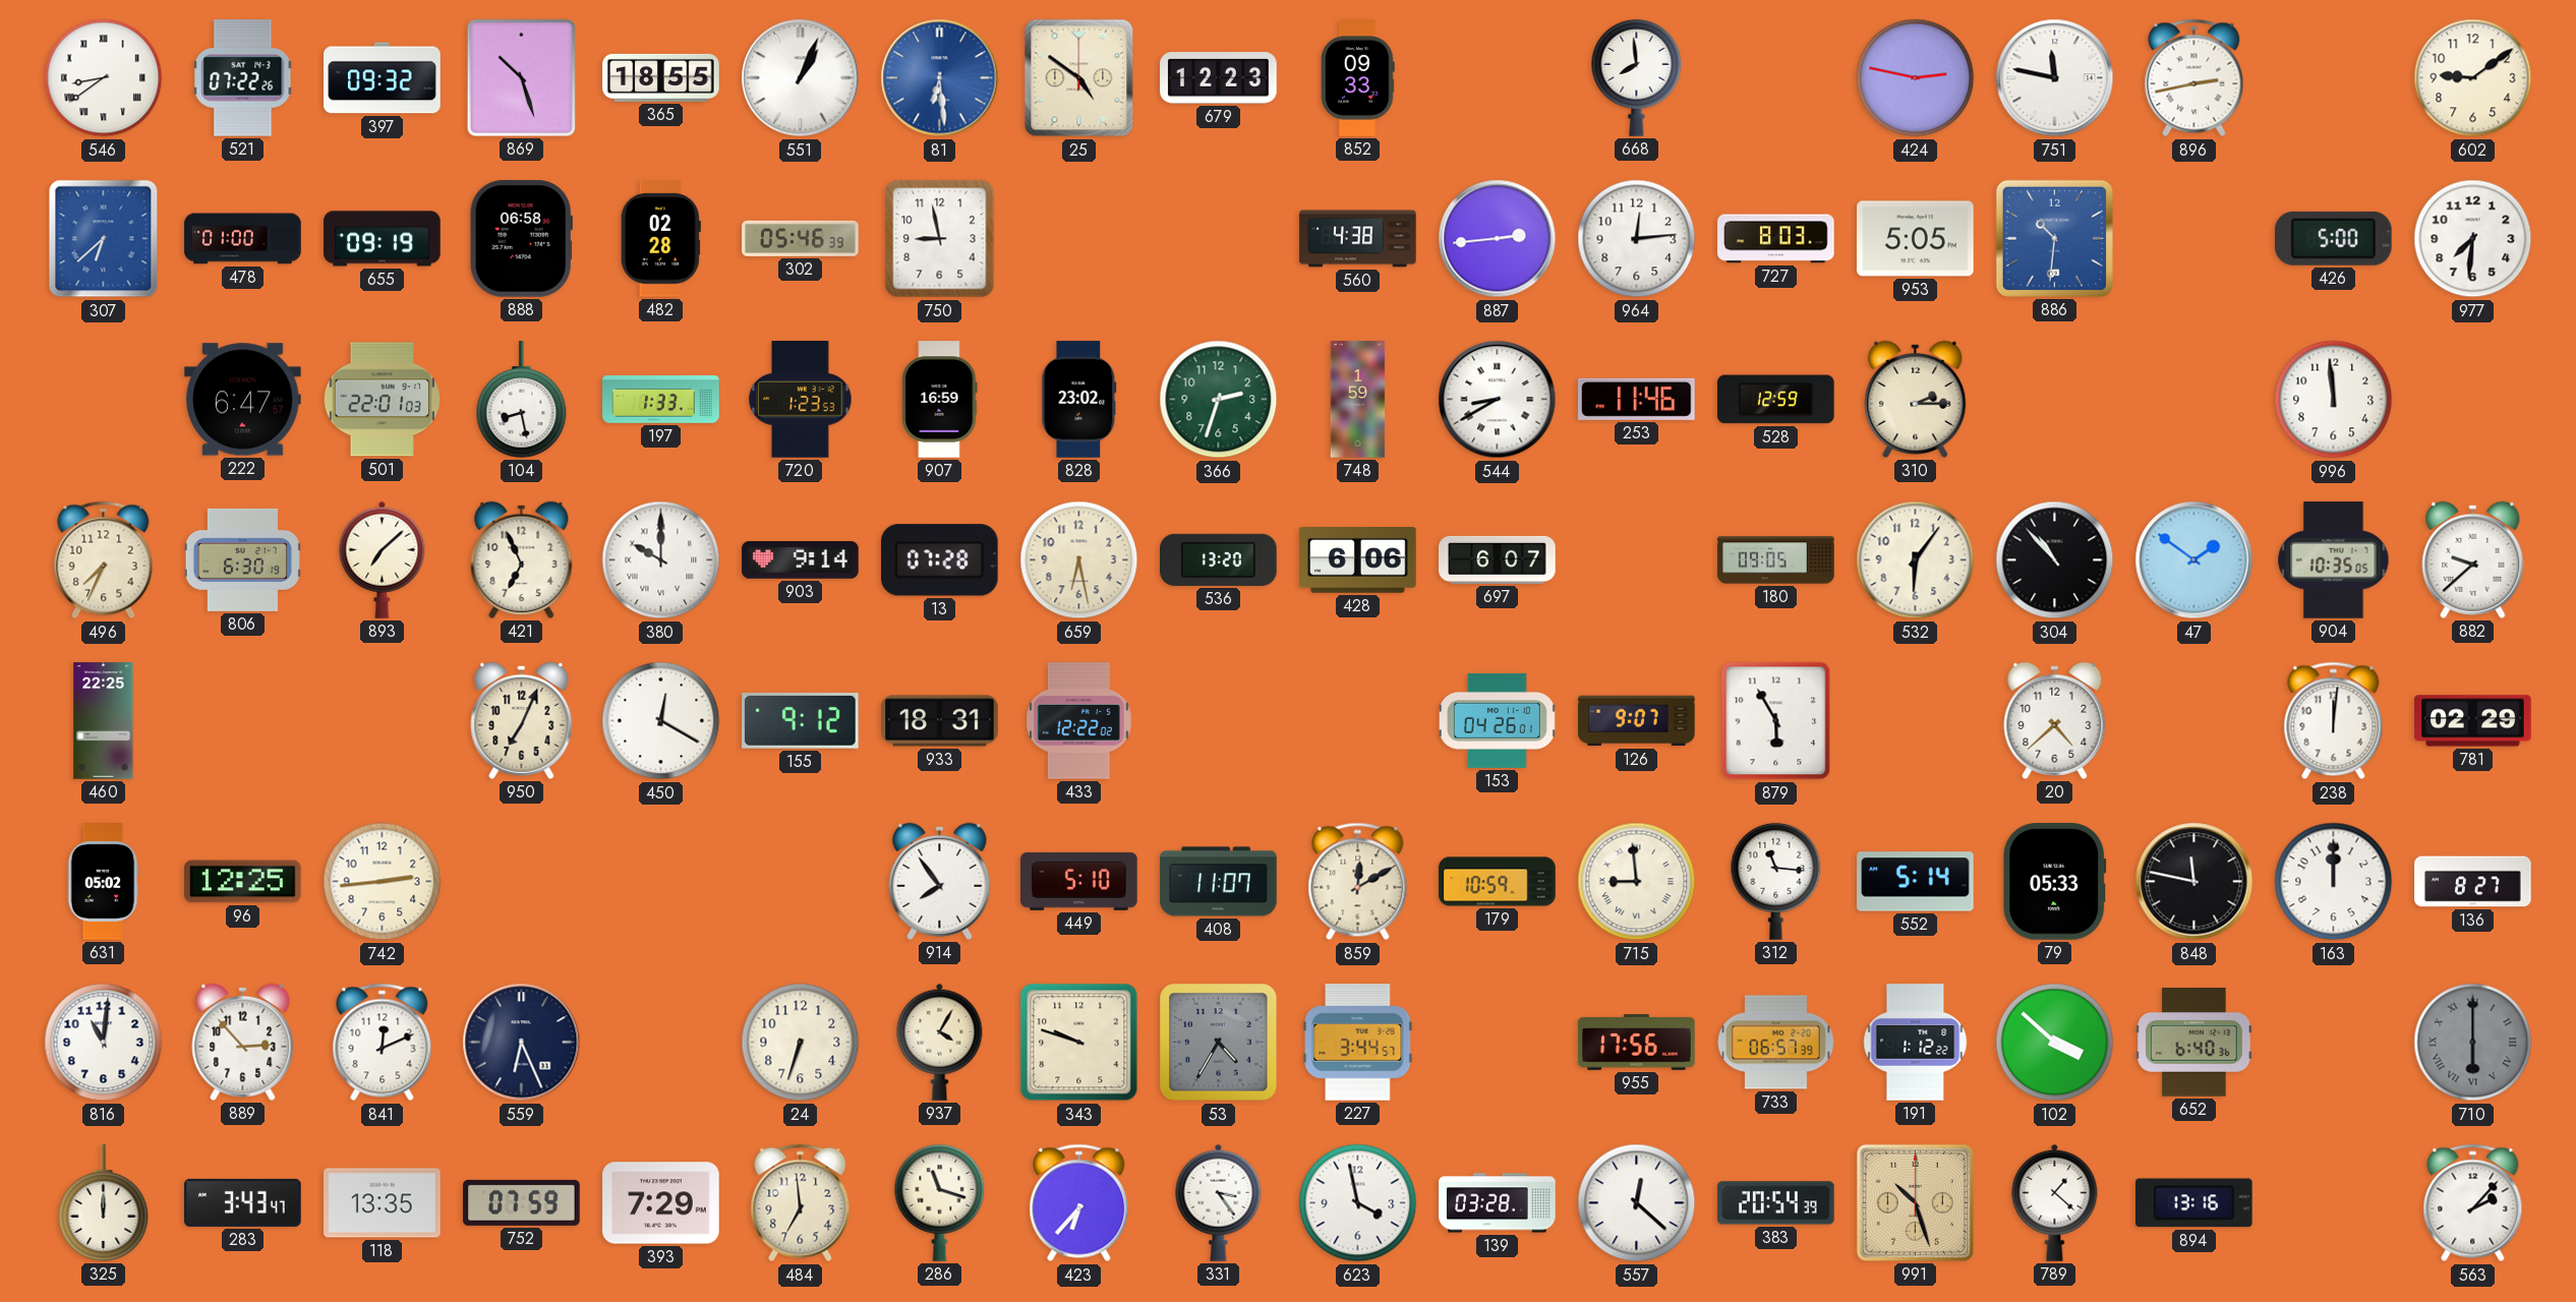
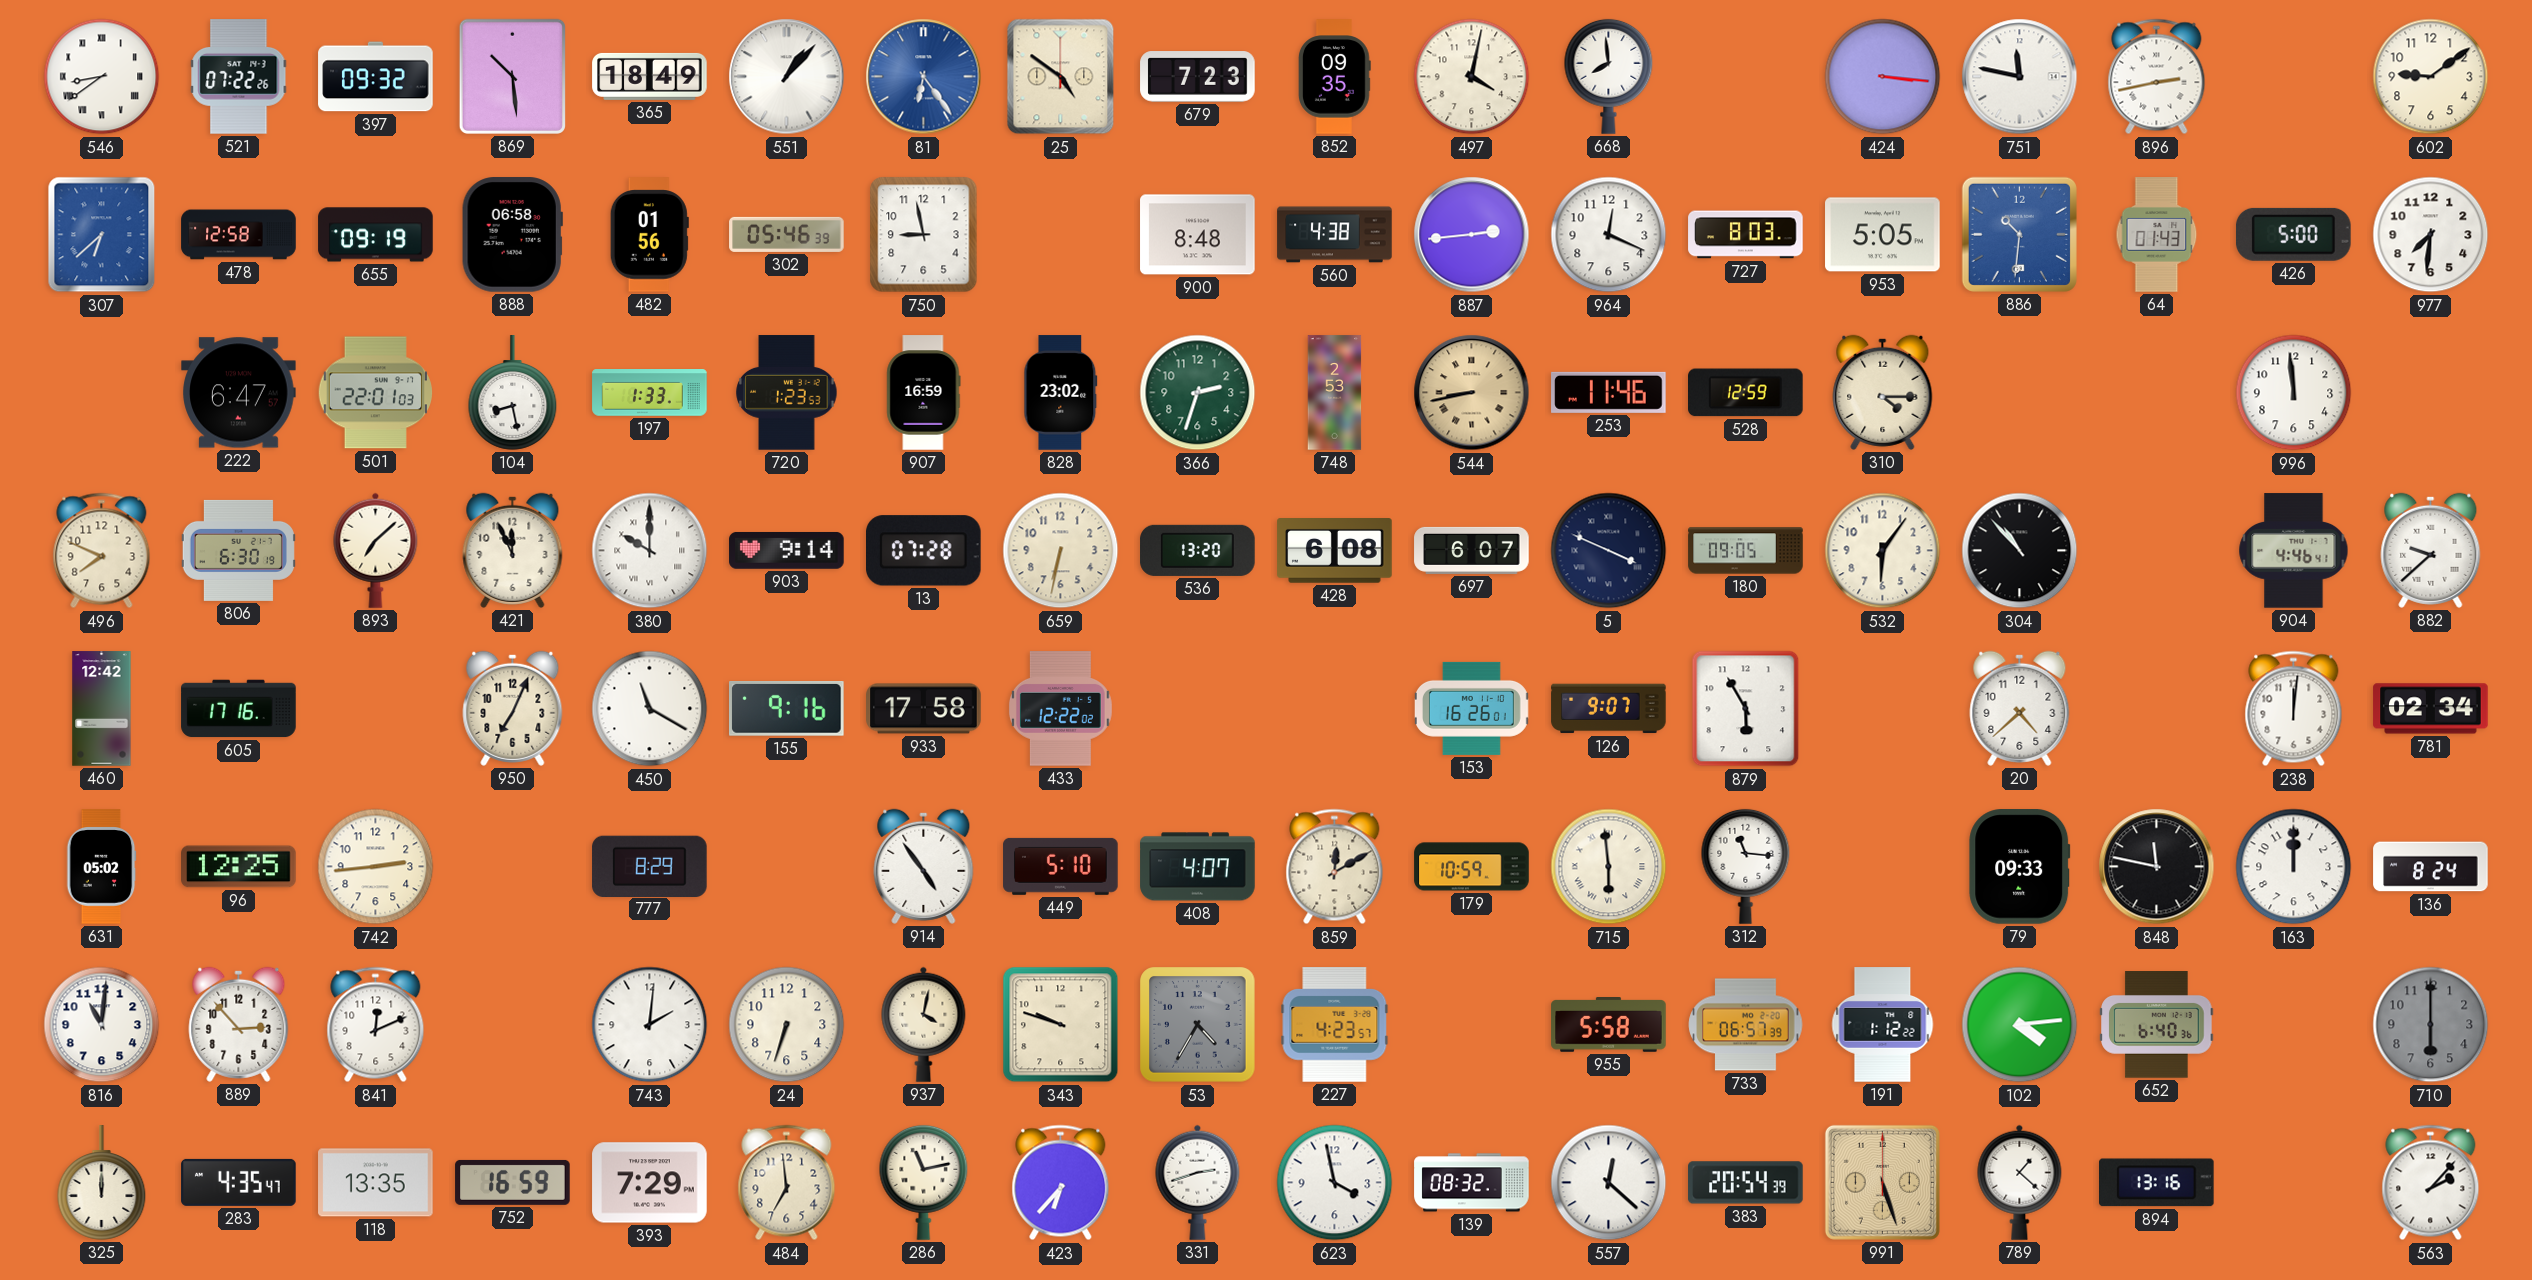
869: 10:27 -> 10:29
365: 18:55 -> 18:49
551: 1:04 -> 1:07
81: 6:29 -> 6:24
679: 12:23 -> 7:23
852: 09:33 -> 09:35
497: none -> 4:02
424: 2:47 -> 3:16
478: 01:00 -> 12:58
482: 02:28 -> 01:56
900: none -> 8:48
964: 12:14 -> 12:19
64: none -> 01:43
748: 1:59 -> 2:53
544: 8:40 -> 8:43
544 dial: white -> champagne
310: 2:15 -> 4:15
496: 7:34 -> 7:49
421: 6:56 -> 11:56
659: 6:28 -> 6:32
428: 6:06 -> 6:08
5: none -> 3:49
47: 1:51 -> none
904: 10:35 -> 4:46
460: 22:25 -> 12:42
605: none -> 17:16
450: 12:20 -> 11:20
155: 9:12 -> 9:16
933: 18:31 -> 17:58
153: 04:26 -> 16:26
781: 02:29 -> 02:34
777: none -> 8:29
914: 7:54 -> 4:54
408: 11:07 -> 4:07
715: 8:59 -> 5:59
552: 5:14 -> none
79: 05:33 -> 09:33
136: 8:27 -> 8:24
559: 6:26 -> none
743: none -> 2:01
937: 4:05 -> 4:02
227: 3:44 -> 4:23
955: 17:56 -> 5:58
102: 3:52 -> 4:14
710 numerals: Roman -> Arabic
283: 3:43 -> 4:35
752: 07:59 -> 16:59
286: 11:18 -> 11:13
331: 3:24 -> 2:42
139: 03:28 -> 08:32
991: 10:27 -> 5:27
